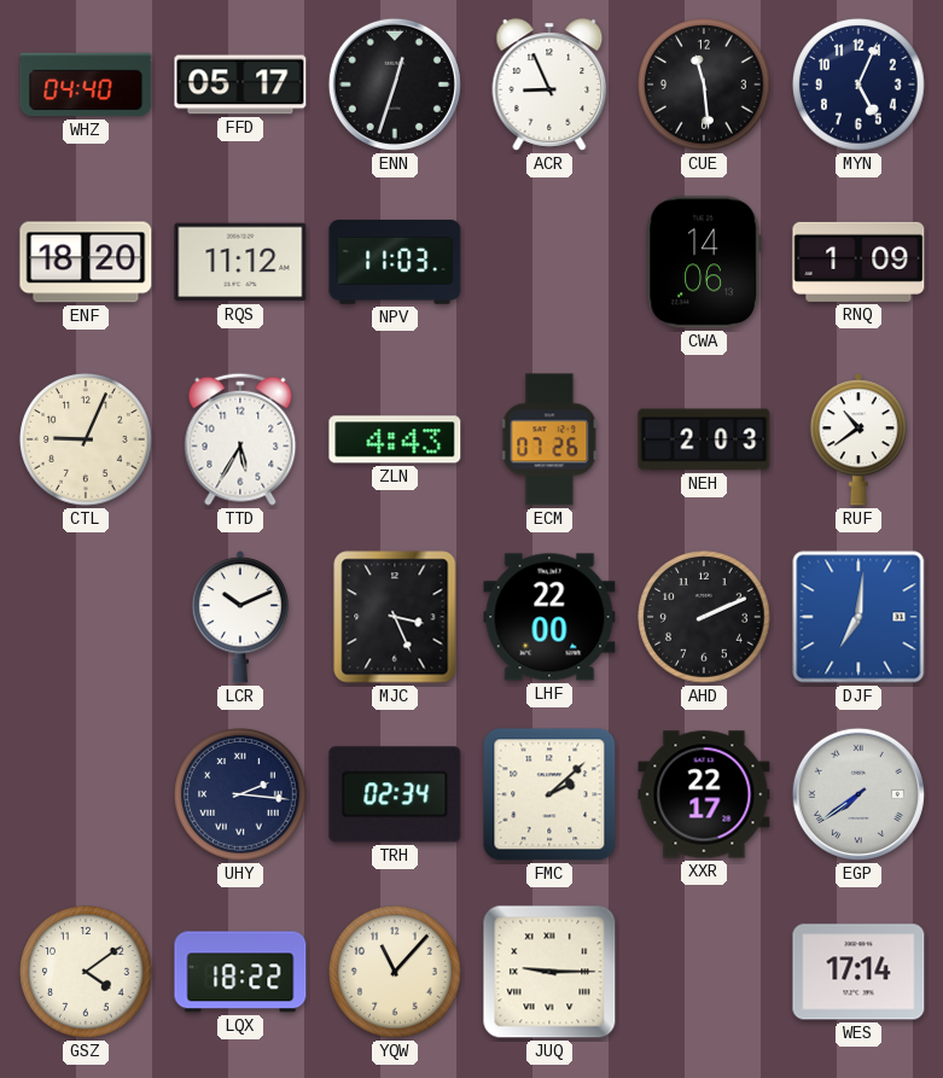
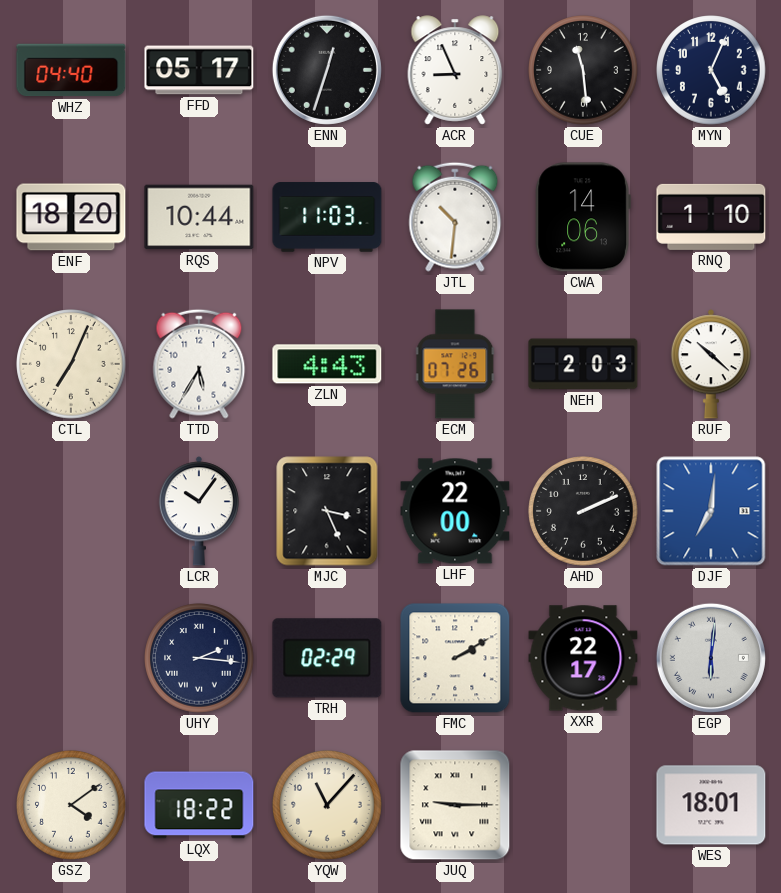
RQS: 11:12 -> 10:44
JTL: none -> 10:31
RNQ: 1:09 -> 1:10
CTL: 9:04 -> 7:04
RUF: 10:39 -> 10:22
LCR: 10:11 -> 10:06
TRH: 02:34 -> 02:29
FMC: 2:08 -> 2:10
EGP: 7:39 -> 6:01
WES: 17:14 -> 18:01
